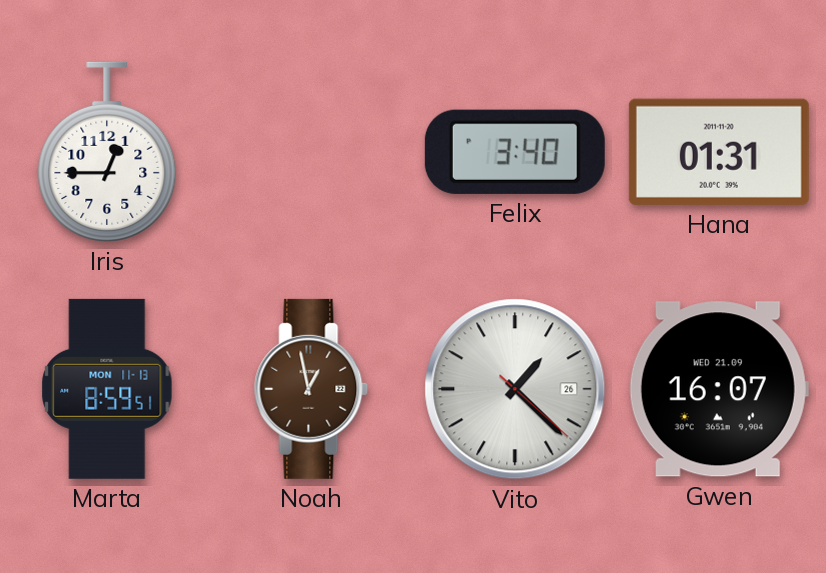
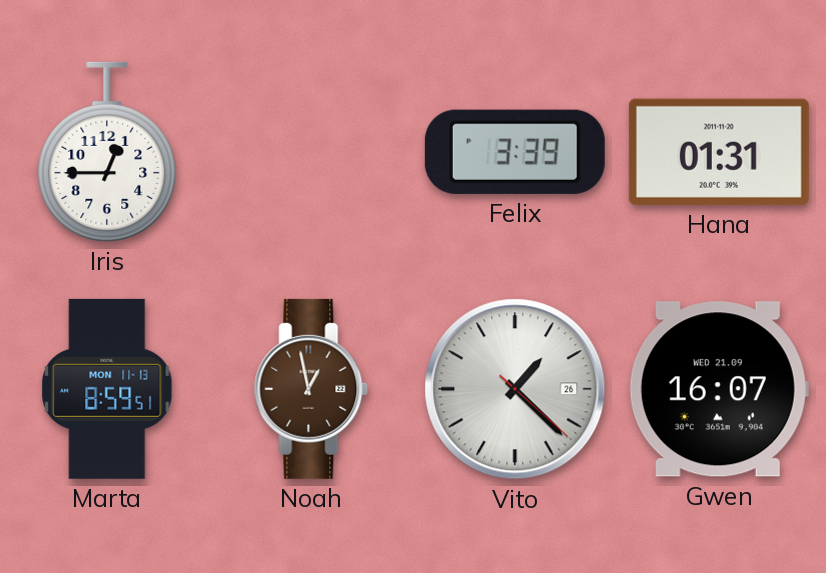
Felix: 3:40 -> 3:39
